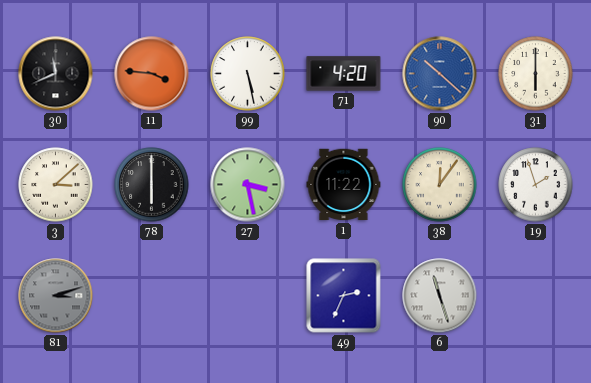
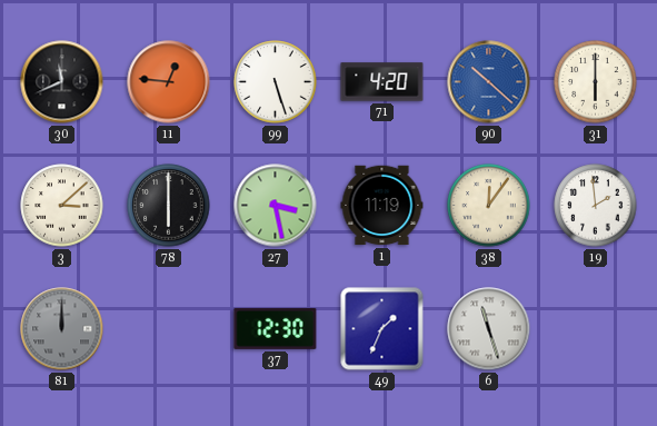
11: 3:46 -> 12:46
99: 5:28 -> 5:27
1: 11:22 -> 11:19
19: 1:57 -> 1:59
81: 3:12 -> 12:00
37: none -> 12:30
49: 2:34 -> 1:34
